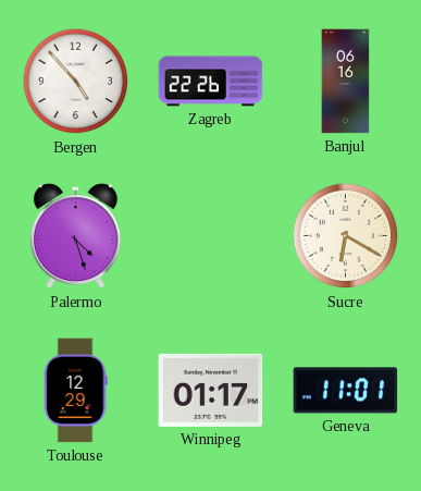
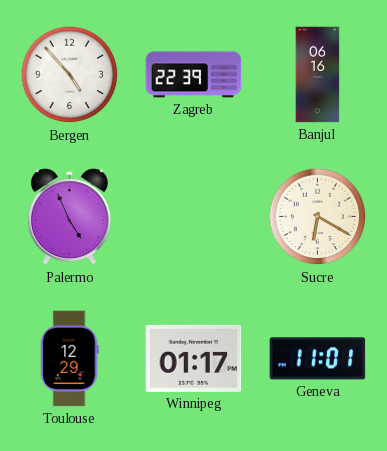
Zagreb: 22:26 -> 22:39
Palermo: 4:27 -> 4:56
